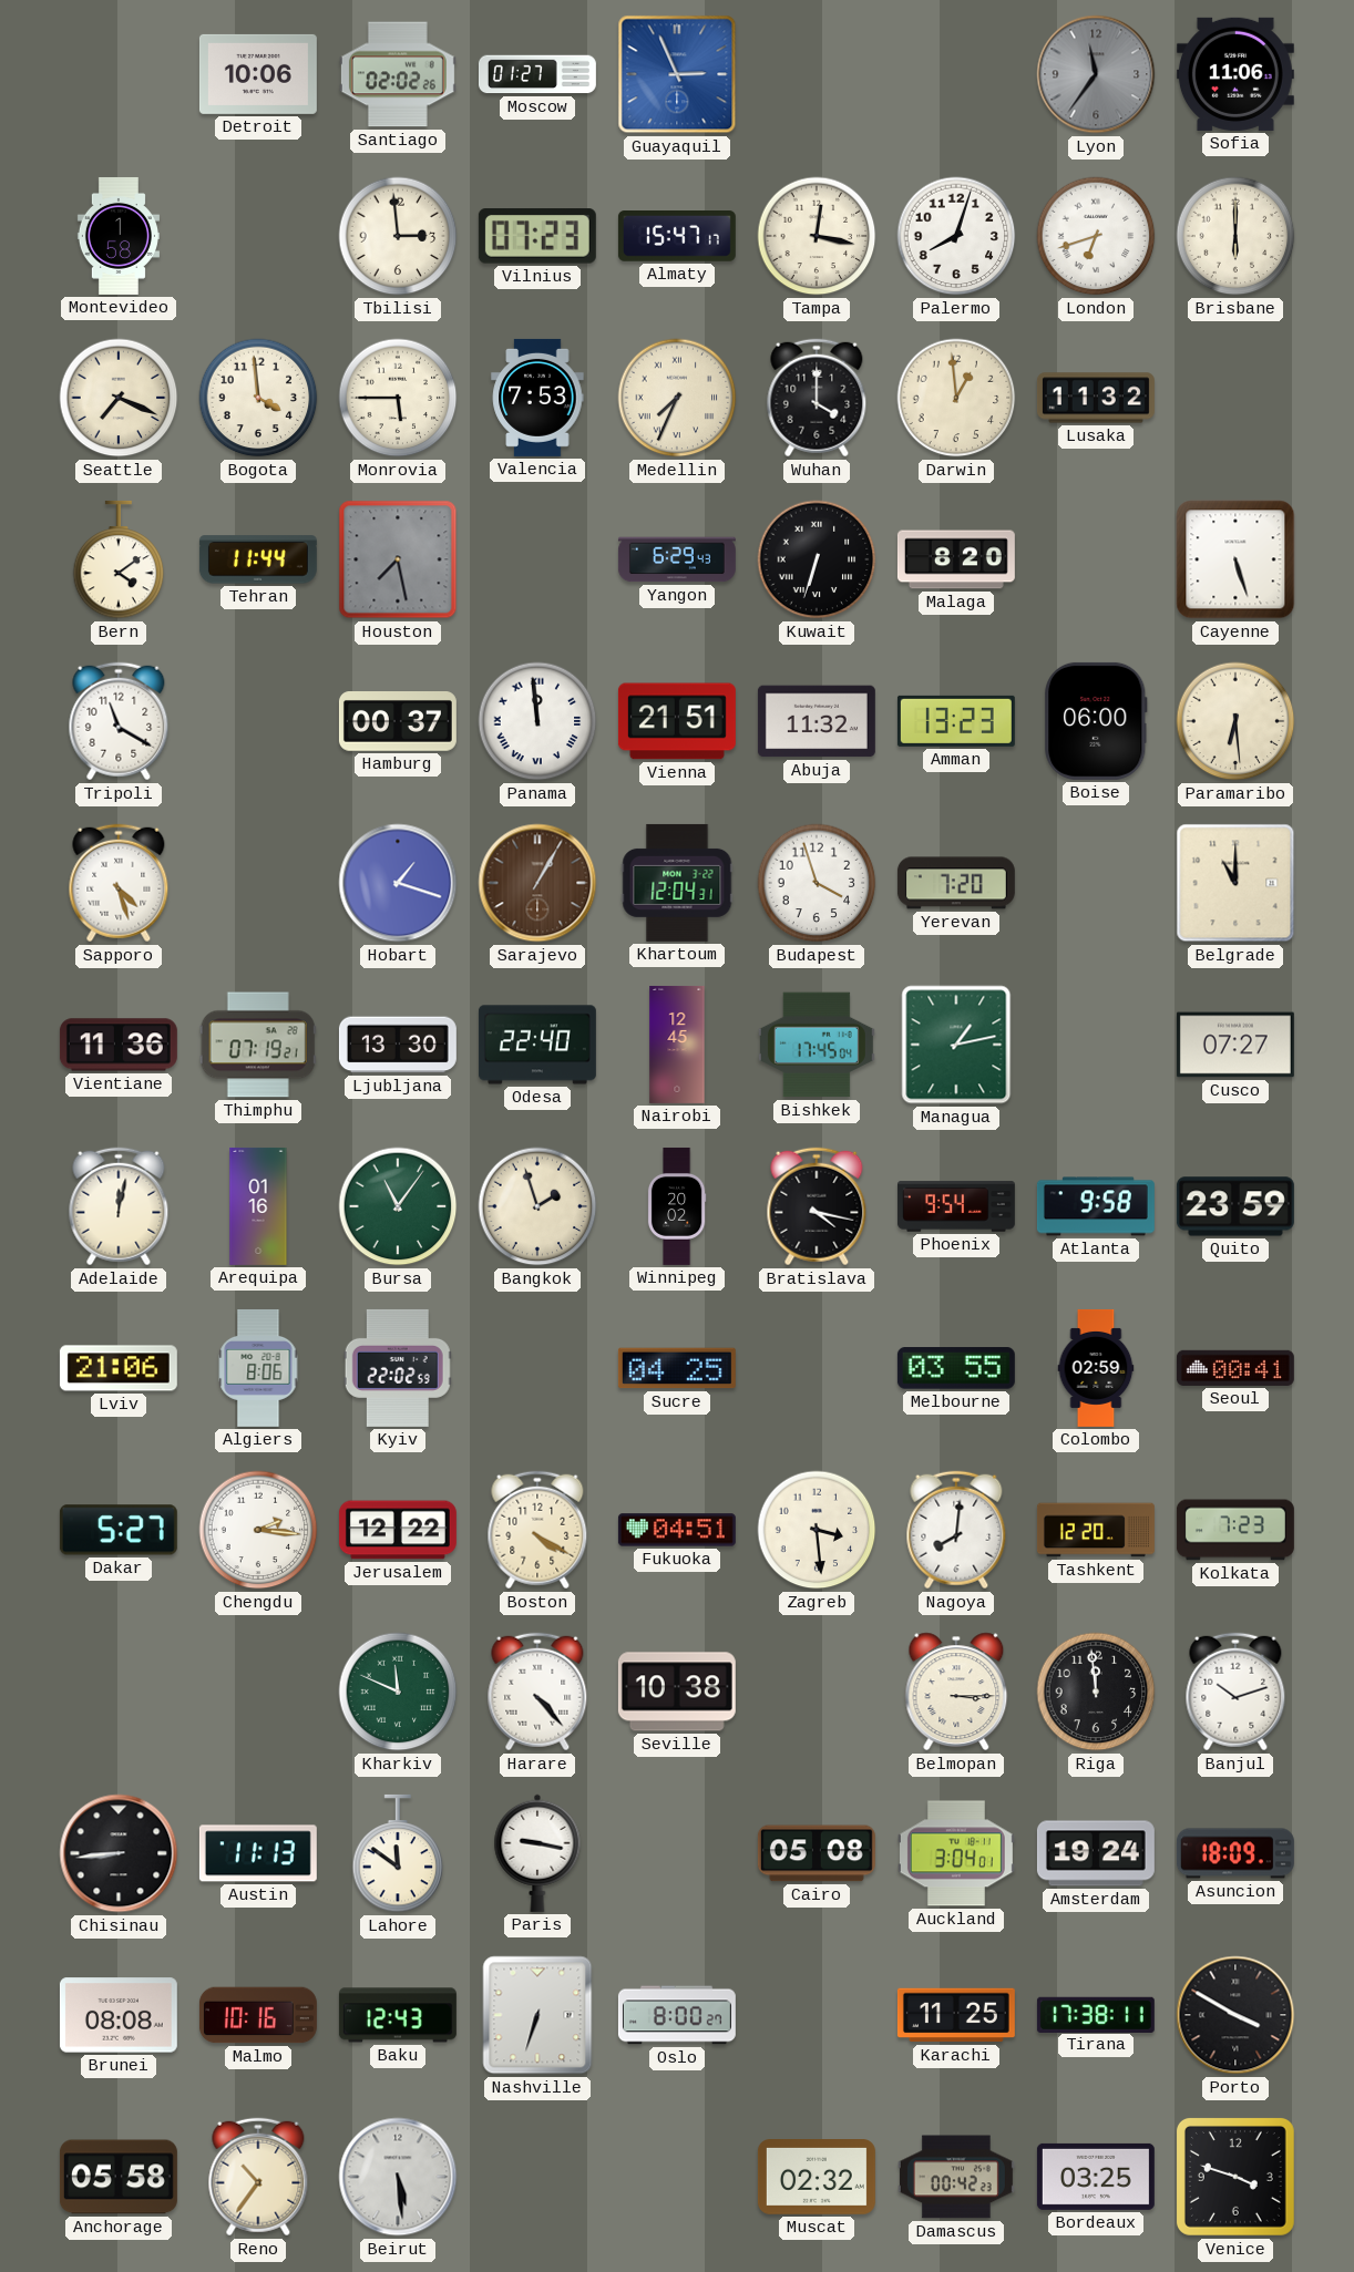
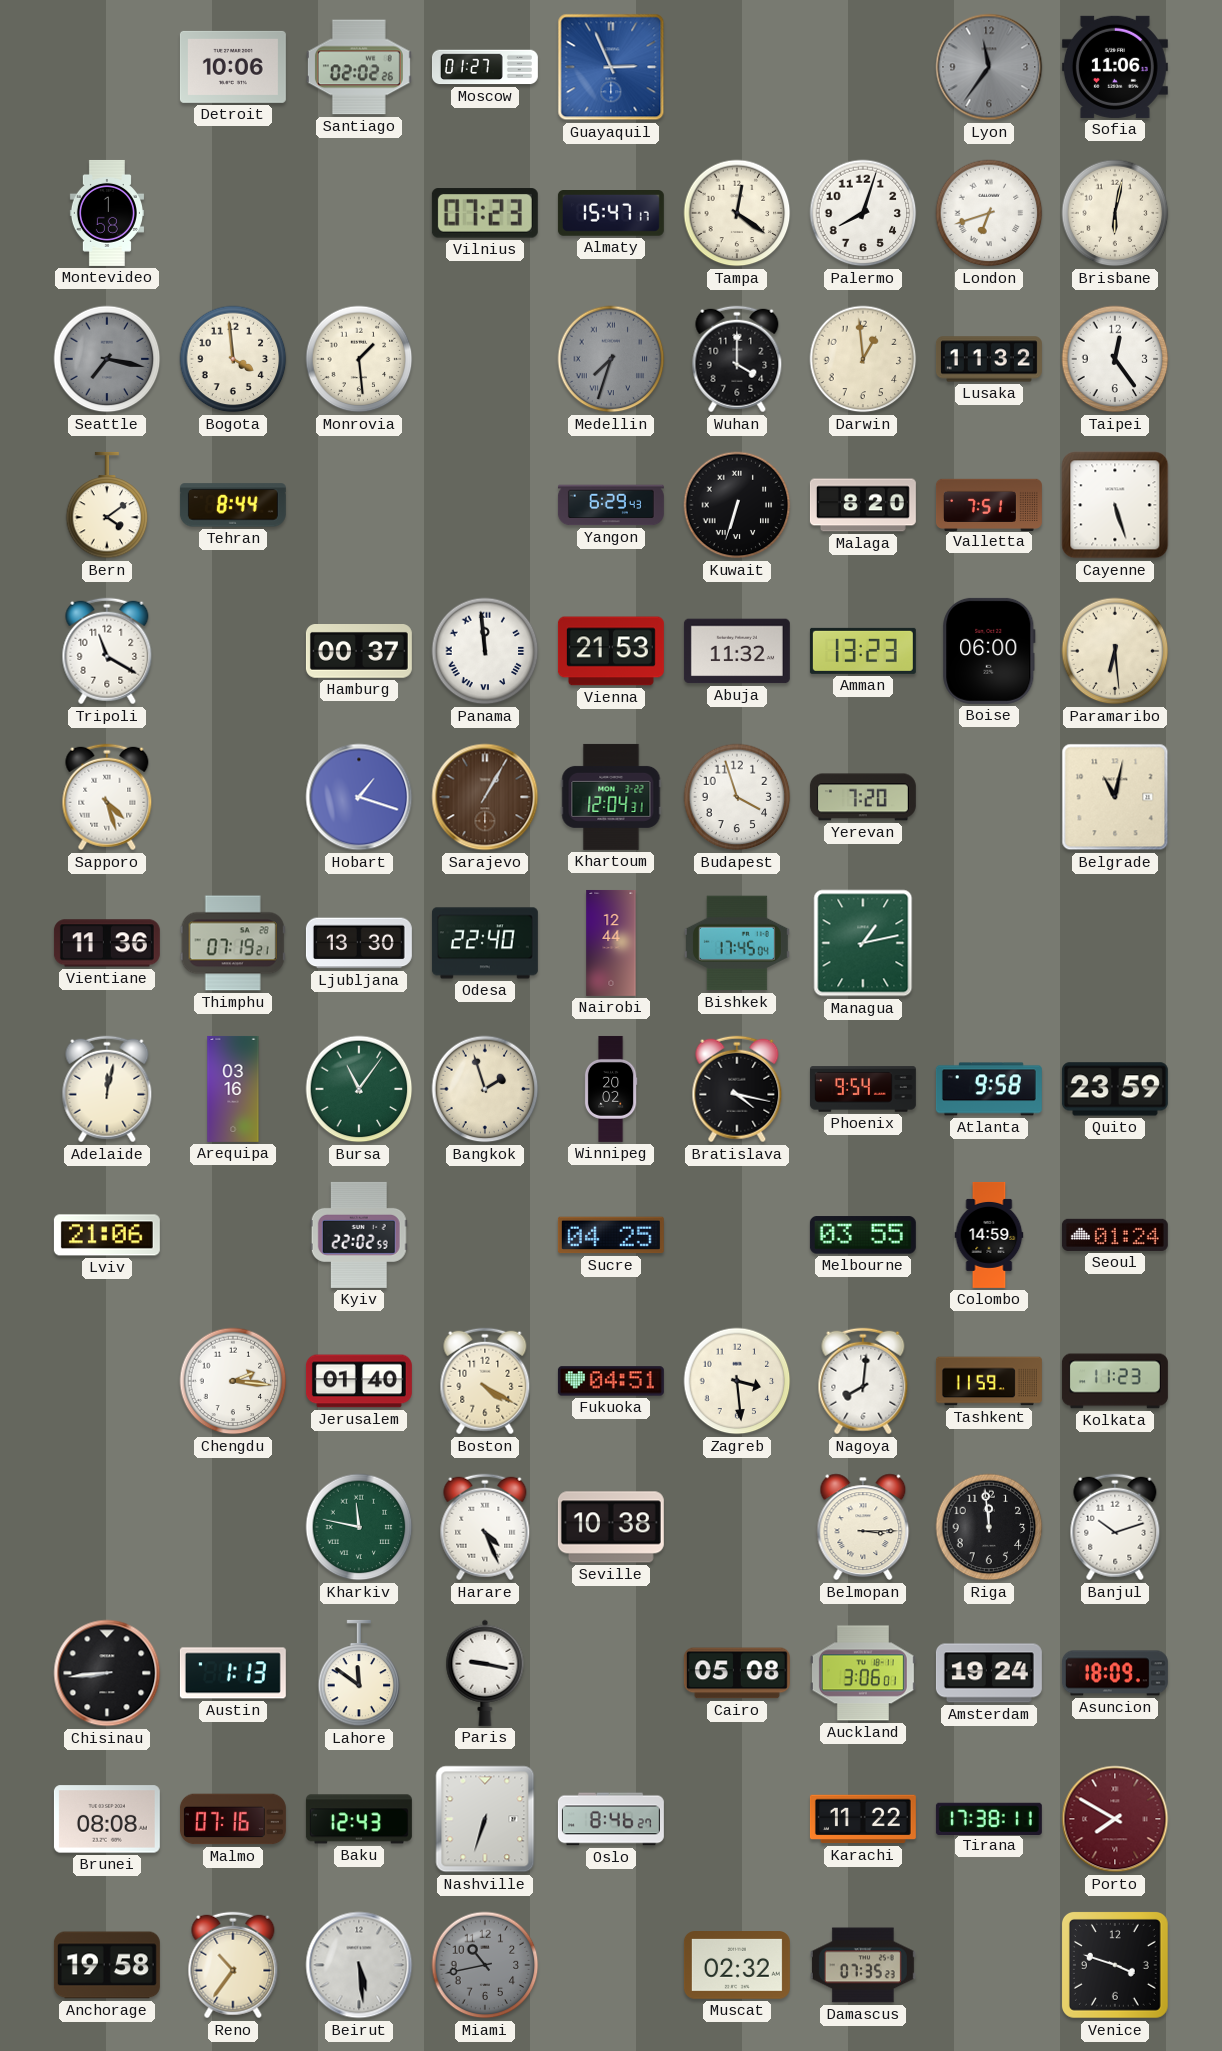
Tbilisi: 2:59 -> none
Tampa: 12:17 -> 12:21
Brisbane: 6:00 -> 6:02
Seattle: 7:19 -> 7:17
Seattle dial: cream -> grey
Monrovia: 5:45 -> 1:29
Valencia: 7:53 -> none
Medellin: 7:34 -> 7:33
Medellin dial: cream -> grey
Taipei: none -> 12:24
Tehran: 11:44 -> 8:44
Houston: 7:28 -> none
Valletta: none -> 7:51
Vienna: 21:51 -> 21:53
Belgrade: 11:00 -> 11:02
Nairobi: 12:45 -> 12:44
Cusco: 07:27 -> none
Arequipa: 01:16 -> 03:16
Algiers: 8:06 -> none
Colombo: 02:59 -> 14:59
Seoul: 00:41 -> 01:24
Dakar: 5:27 -> none
Jerusalem: 12:22 -> 01:40
Tashkent: 12:20 -> 11:59
Kolkata: 7:23 -> 11:23
Kharkiv: 11:49 -> 11:47
Harare: 4:23 -> 4:26
Austin: 11:13 -> 1:13
Auckland: 3:04 -> 3:06
Malmo: 10:16 -> 07:16
Oslo: 8:00 -> 8:46
Karachi: 11:25 -> 11:22
Porto: 3:50 -> 7:50
Porto dial: black -> burgundy
Anchorage: 05:58 -> 19:58
Miami: none -> 10:43
Damascus: 00:42 -> 07:35
Bordeaux: 03:25 -> none
